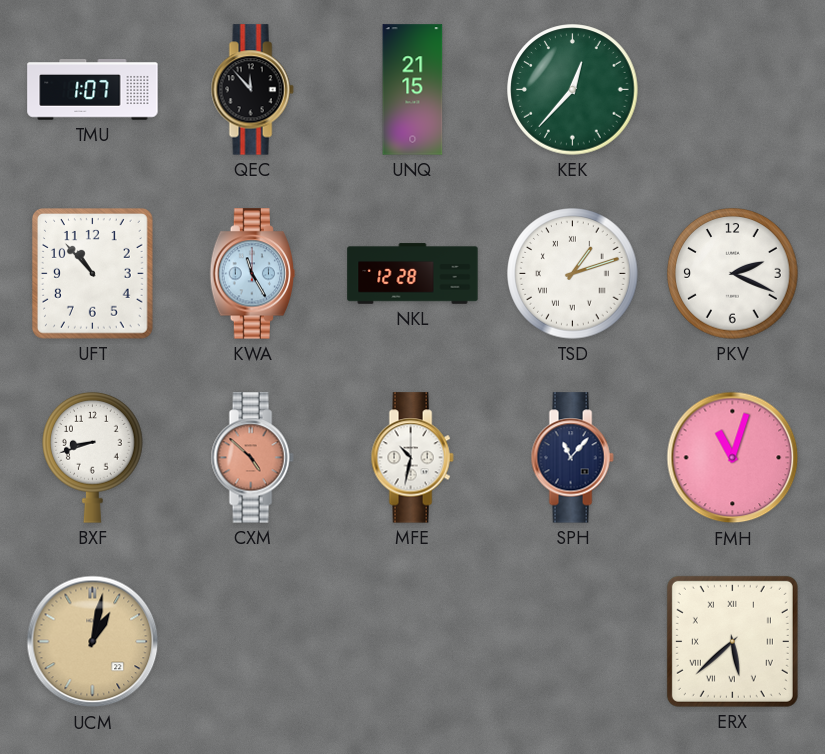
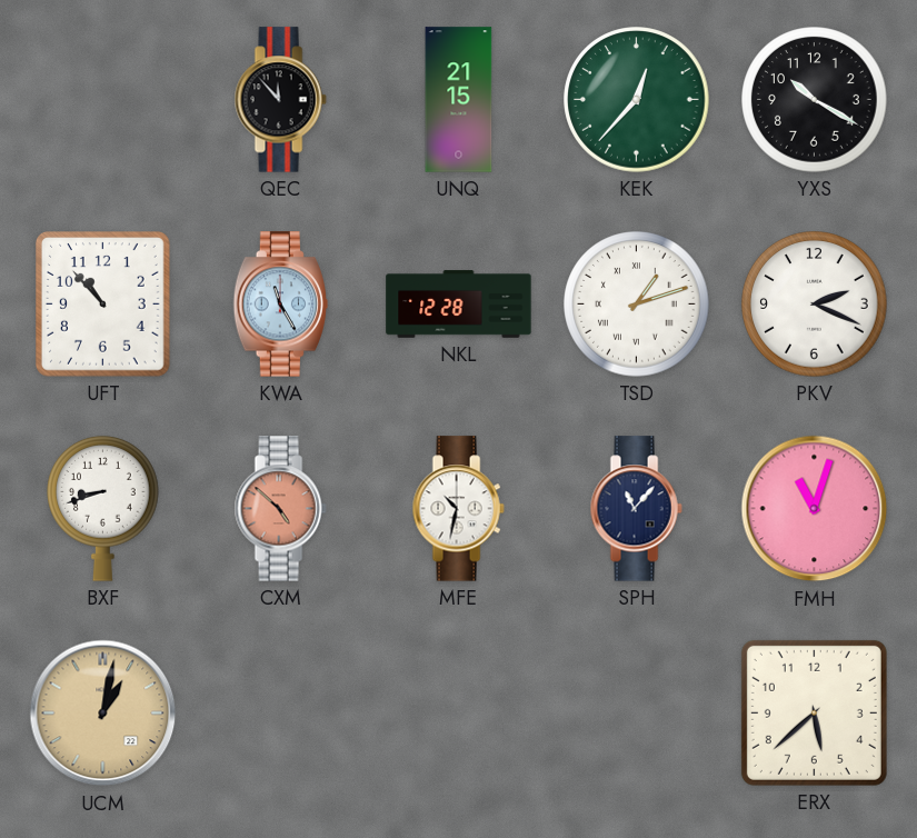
TMU: 1:07 -> none
YXS: none -> 10:20
ERX numerals: Roman -> Arabic
